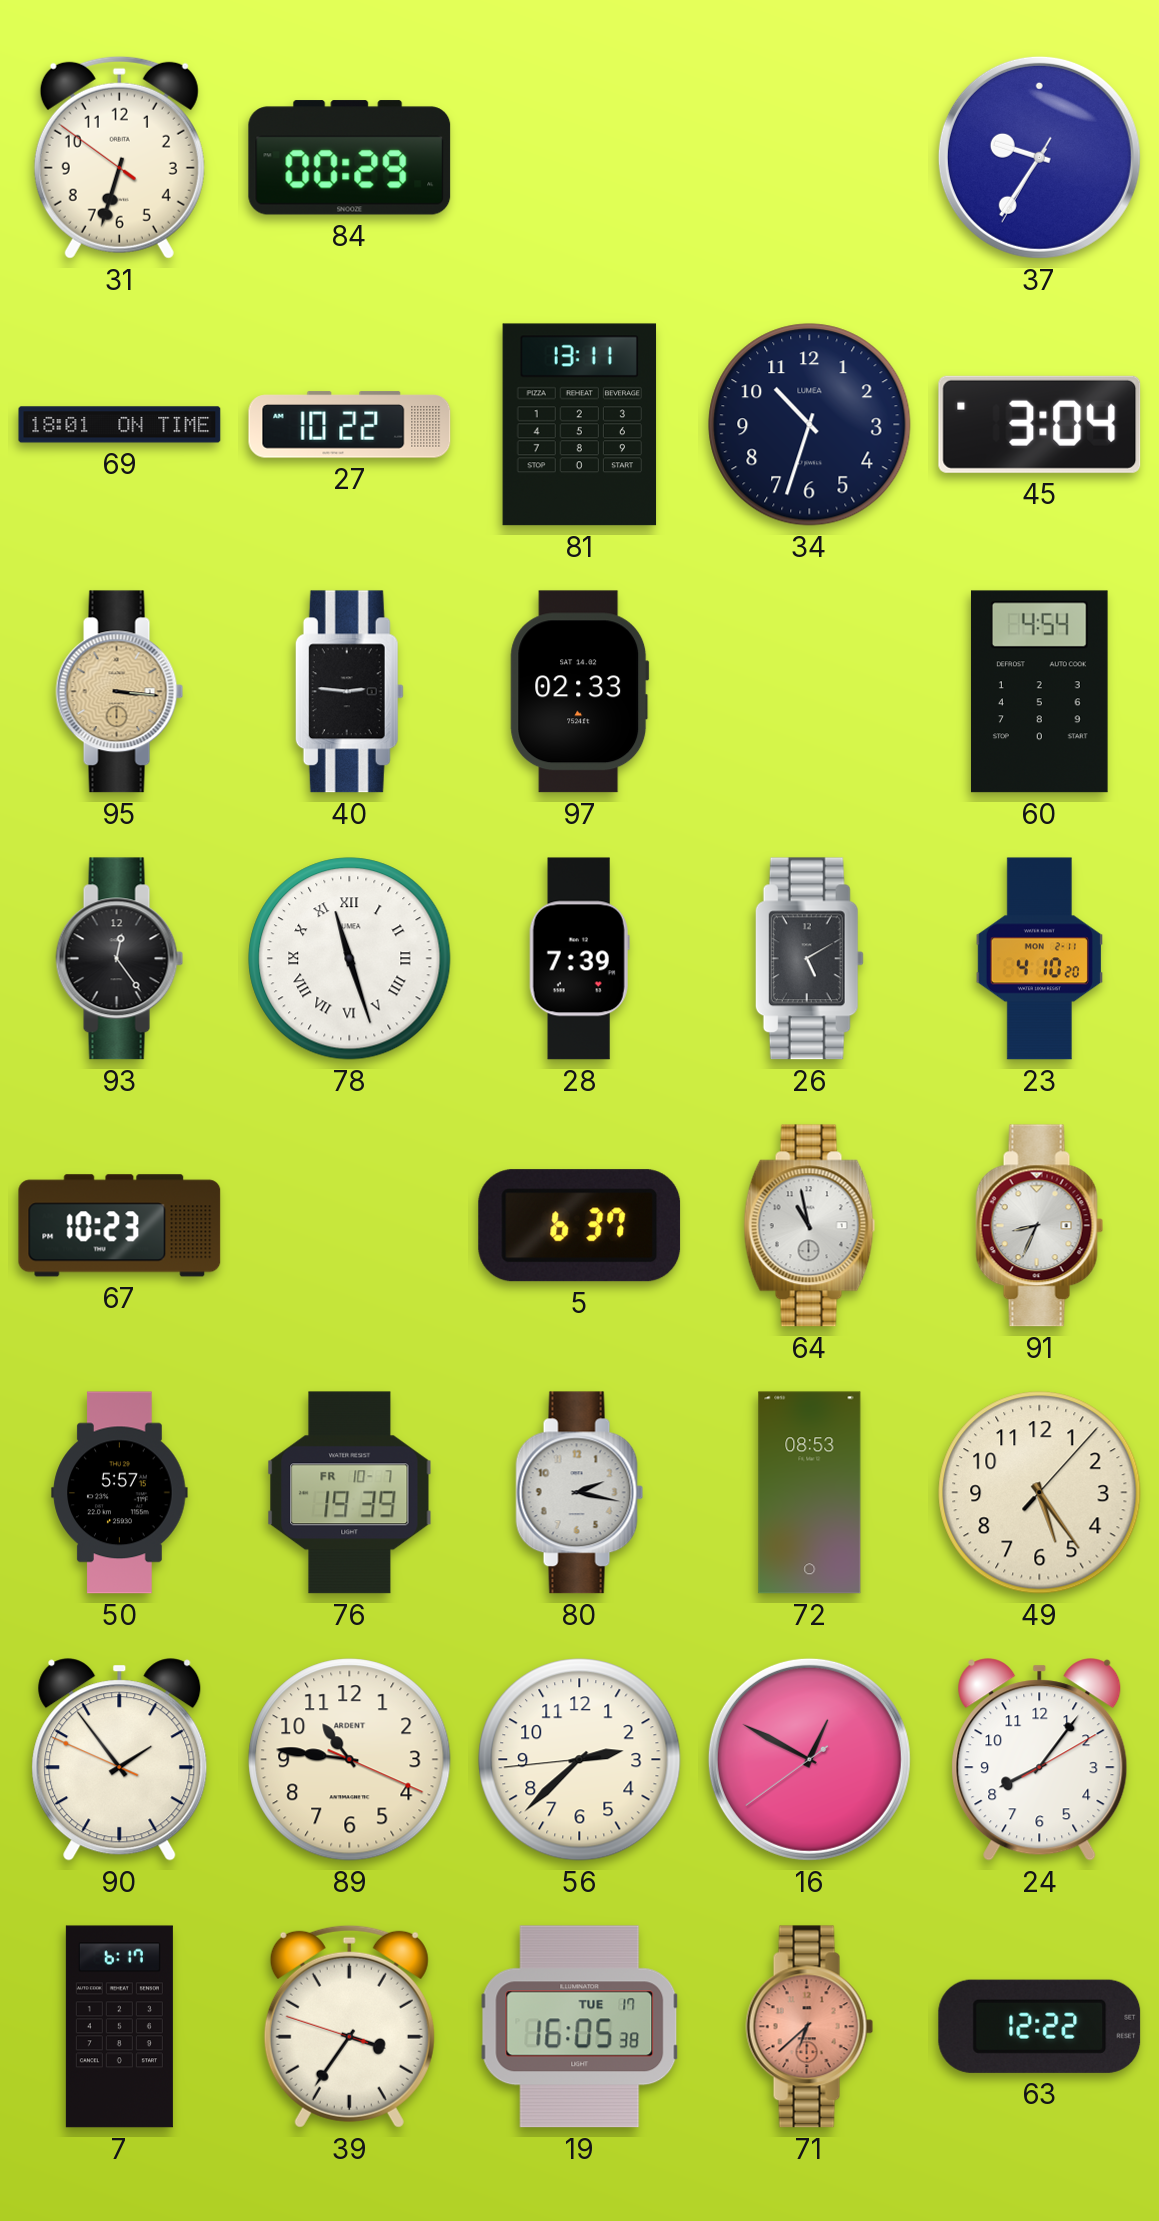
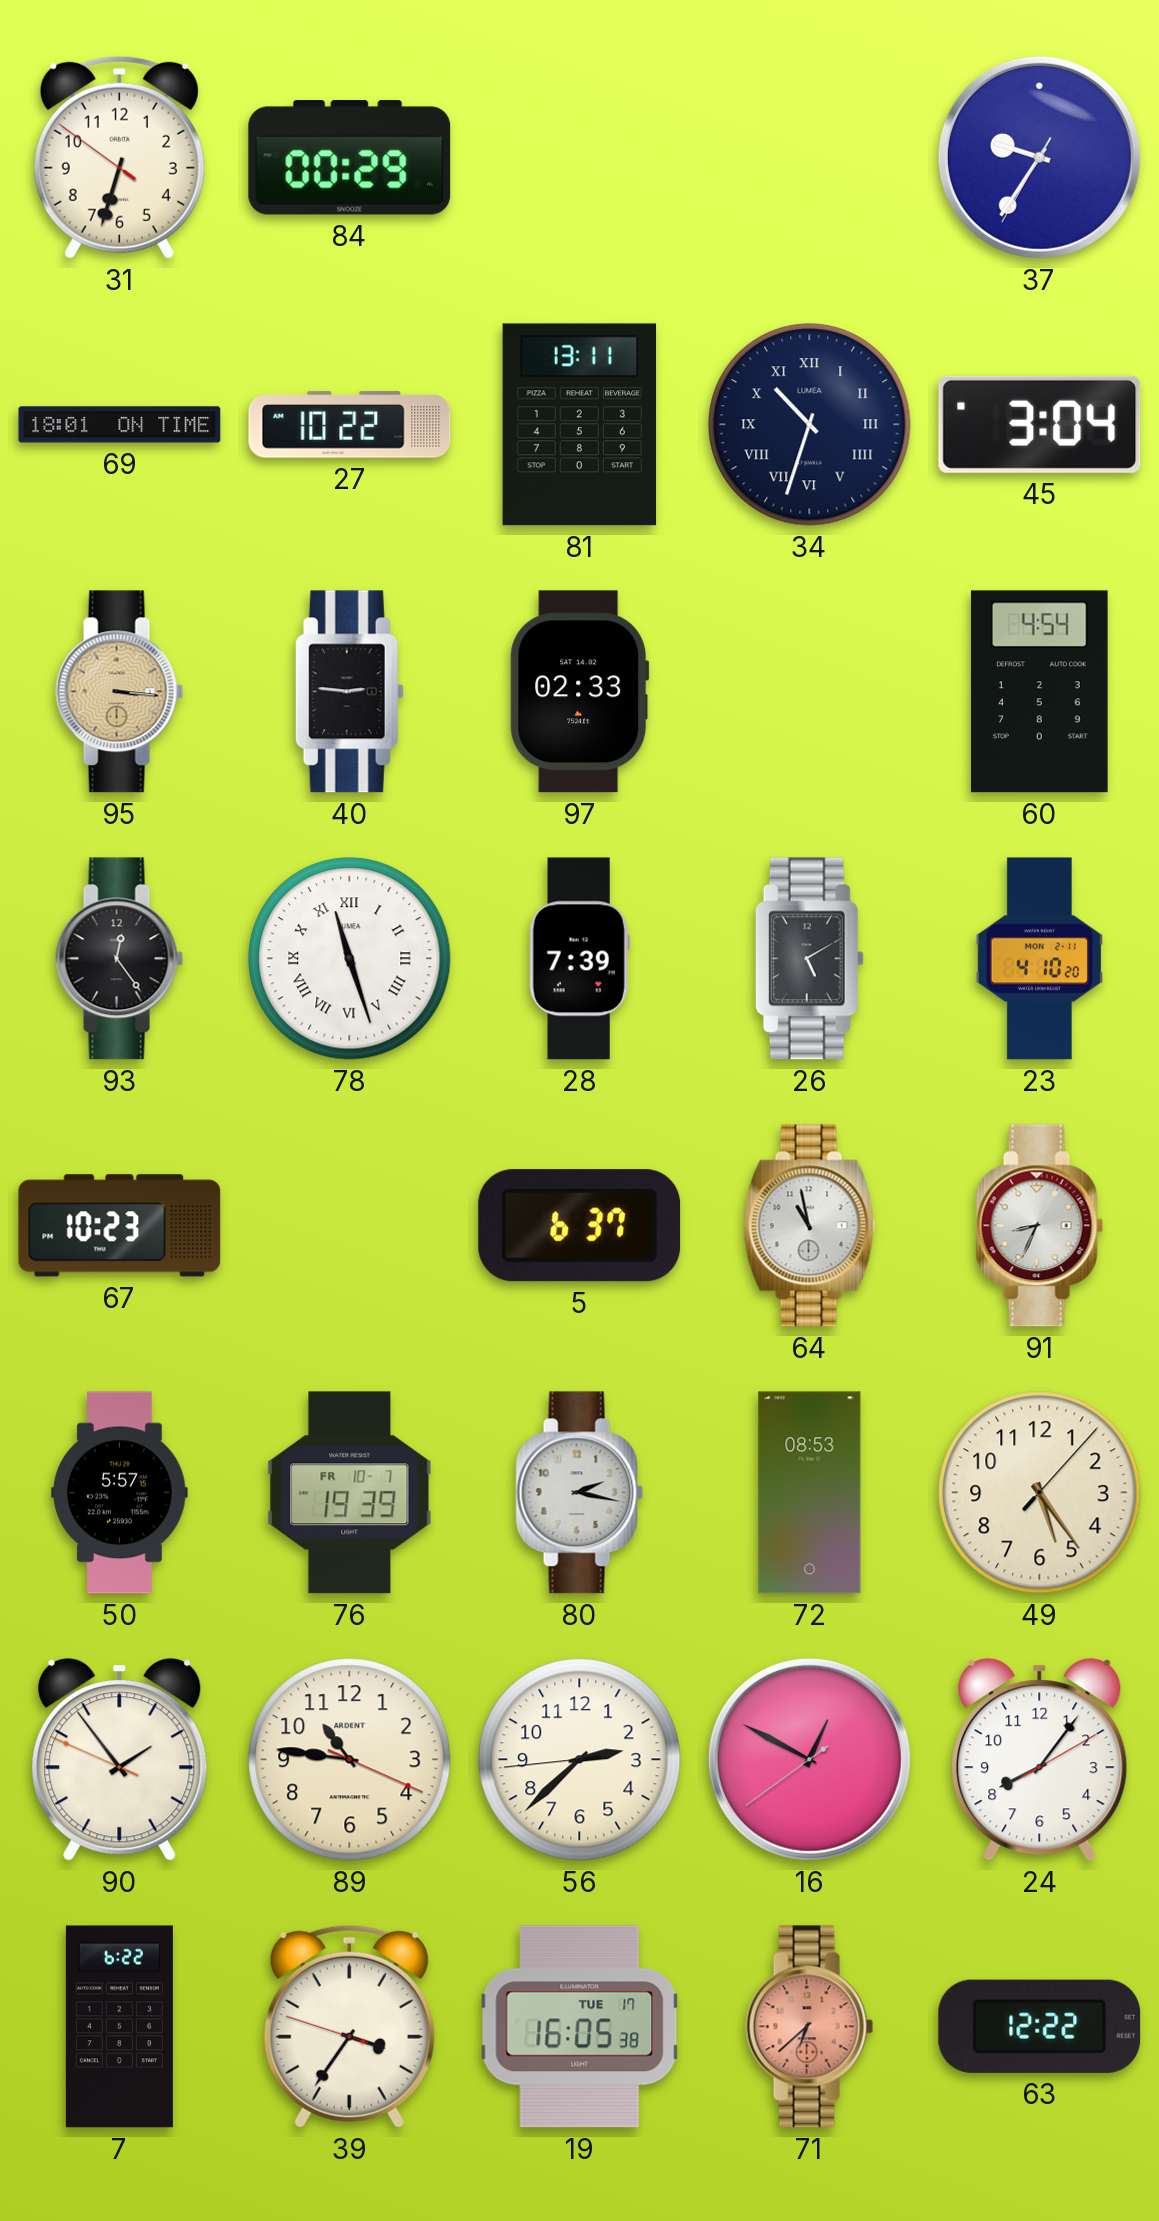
34 numerals: Arabic -> Roman
7: 6:17 -> 6:22
